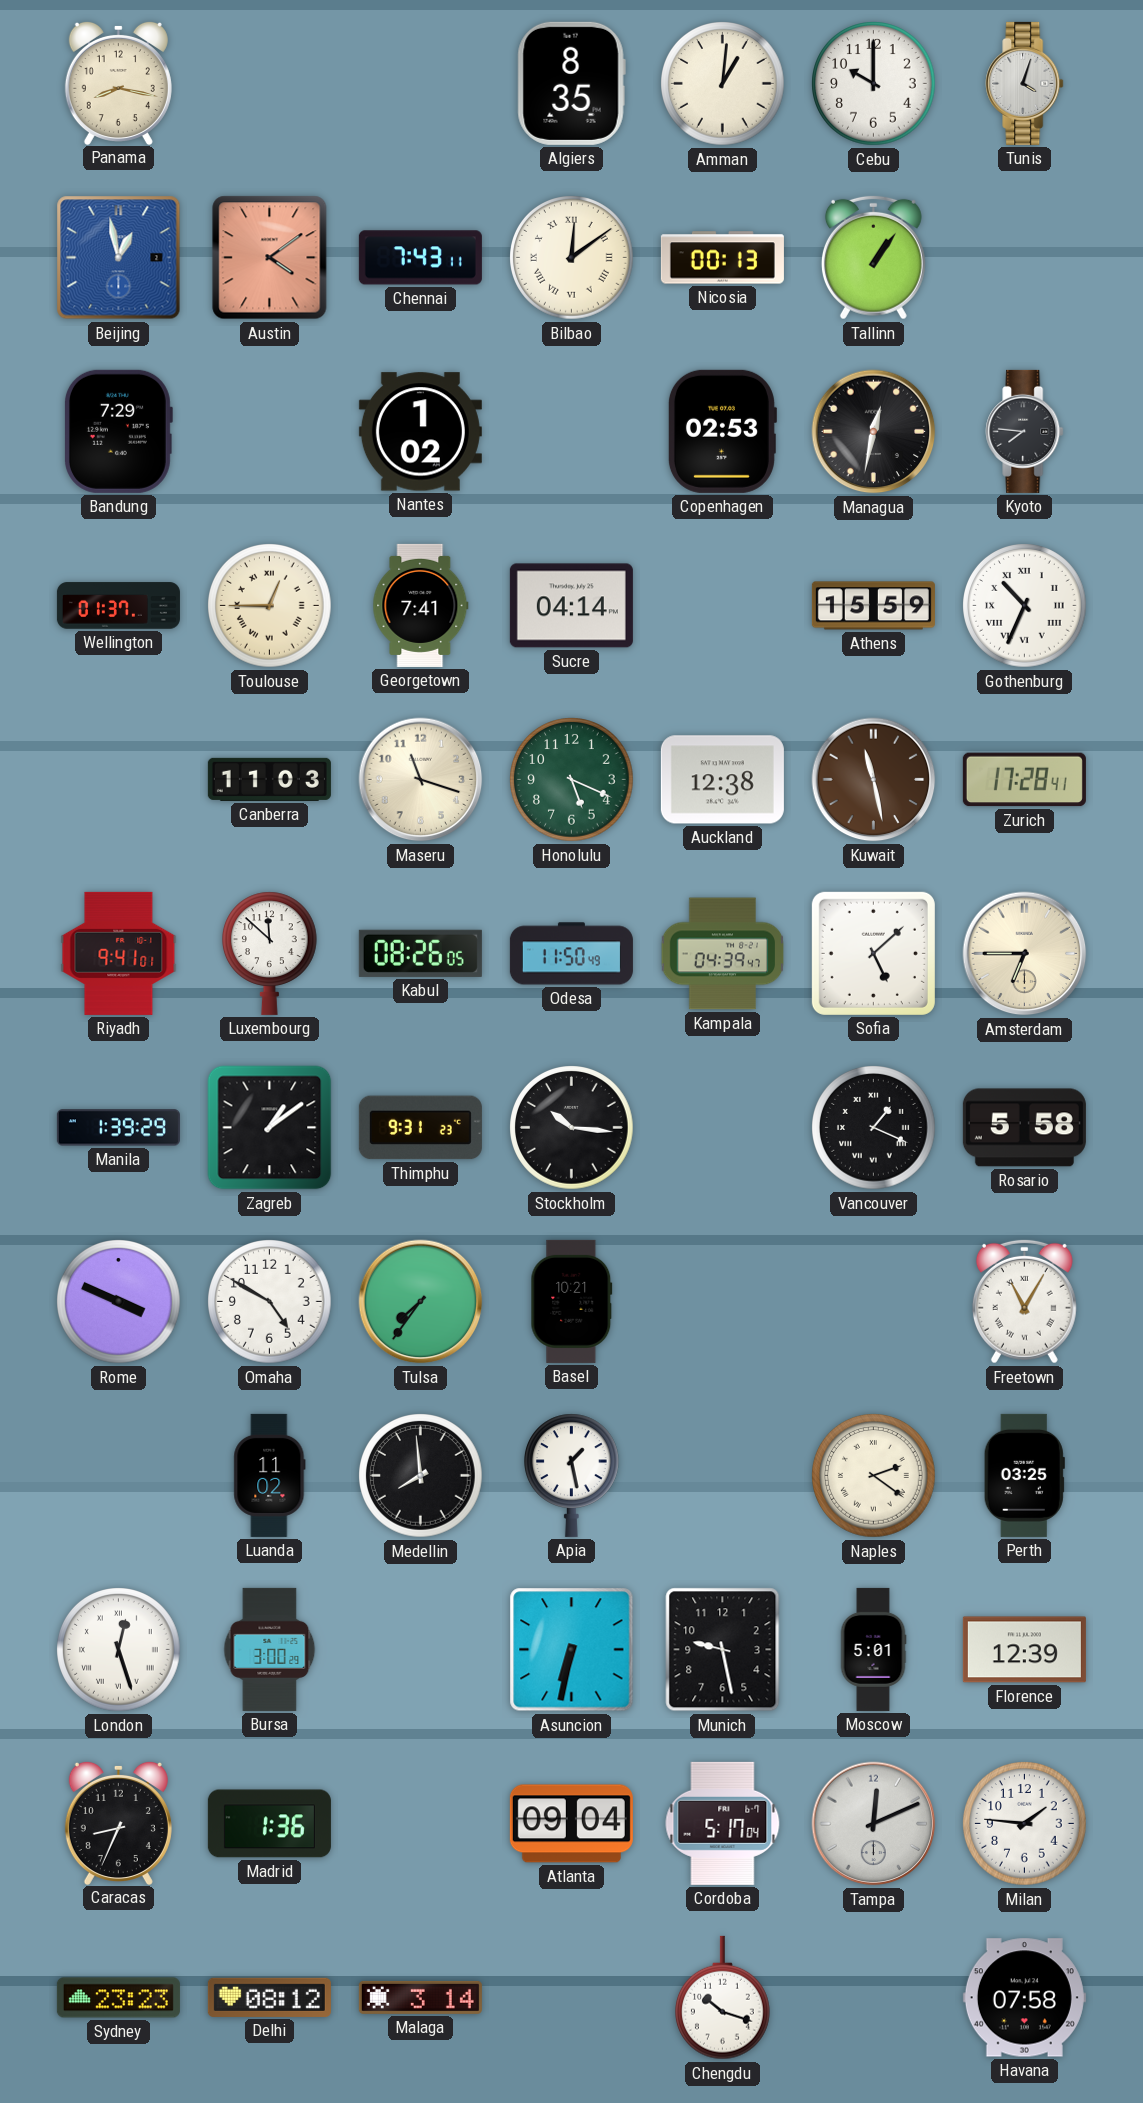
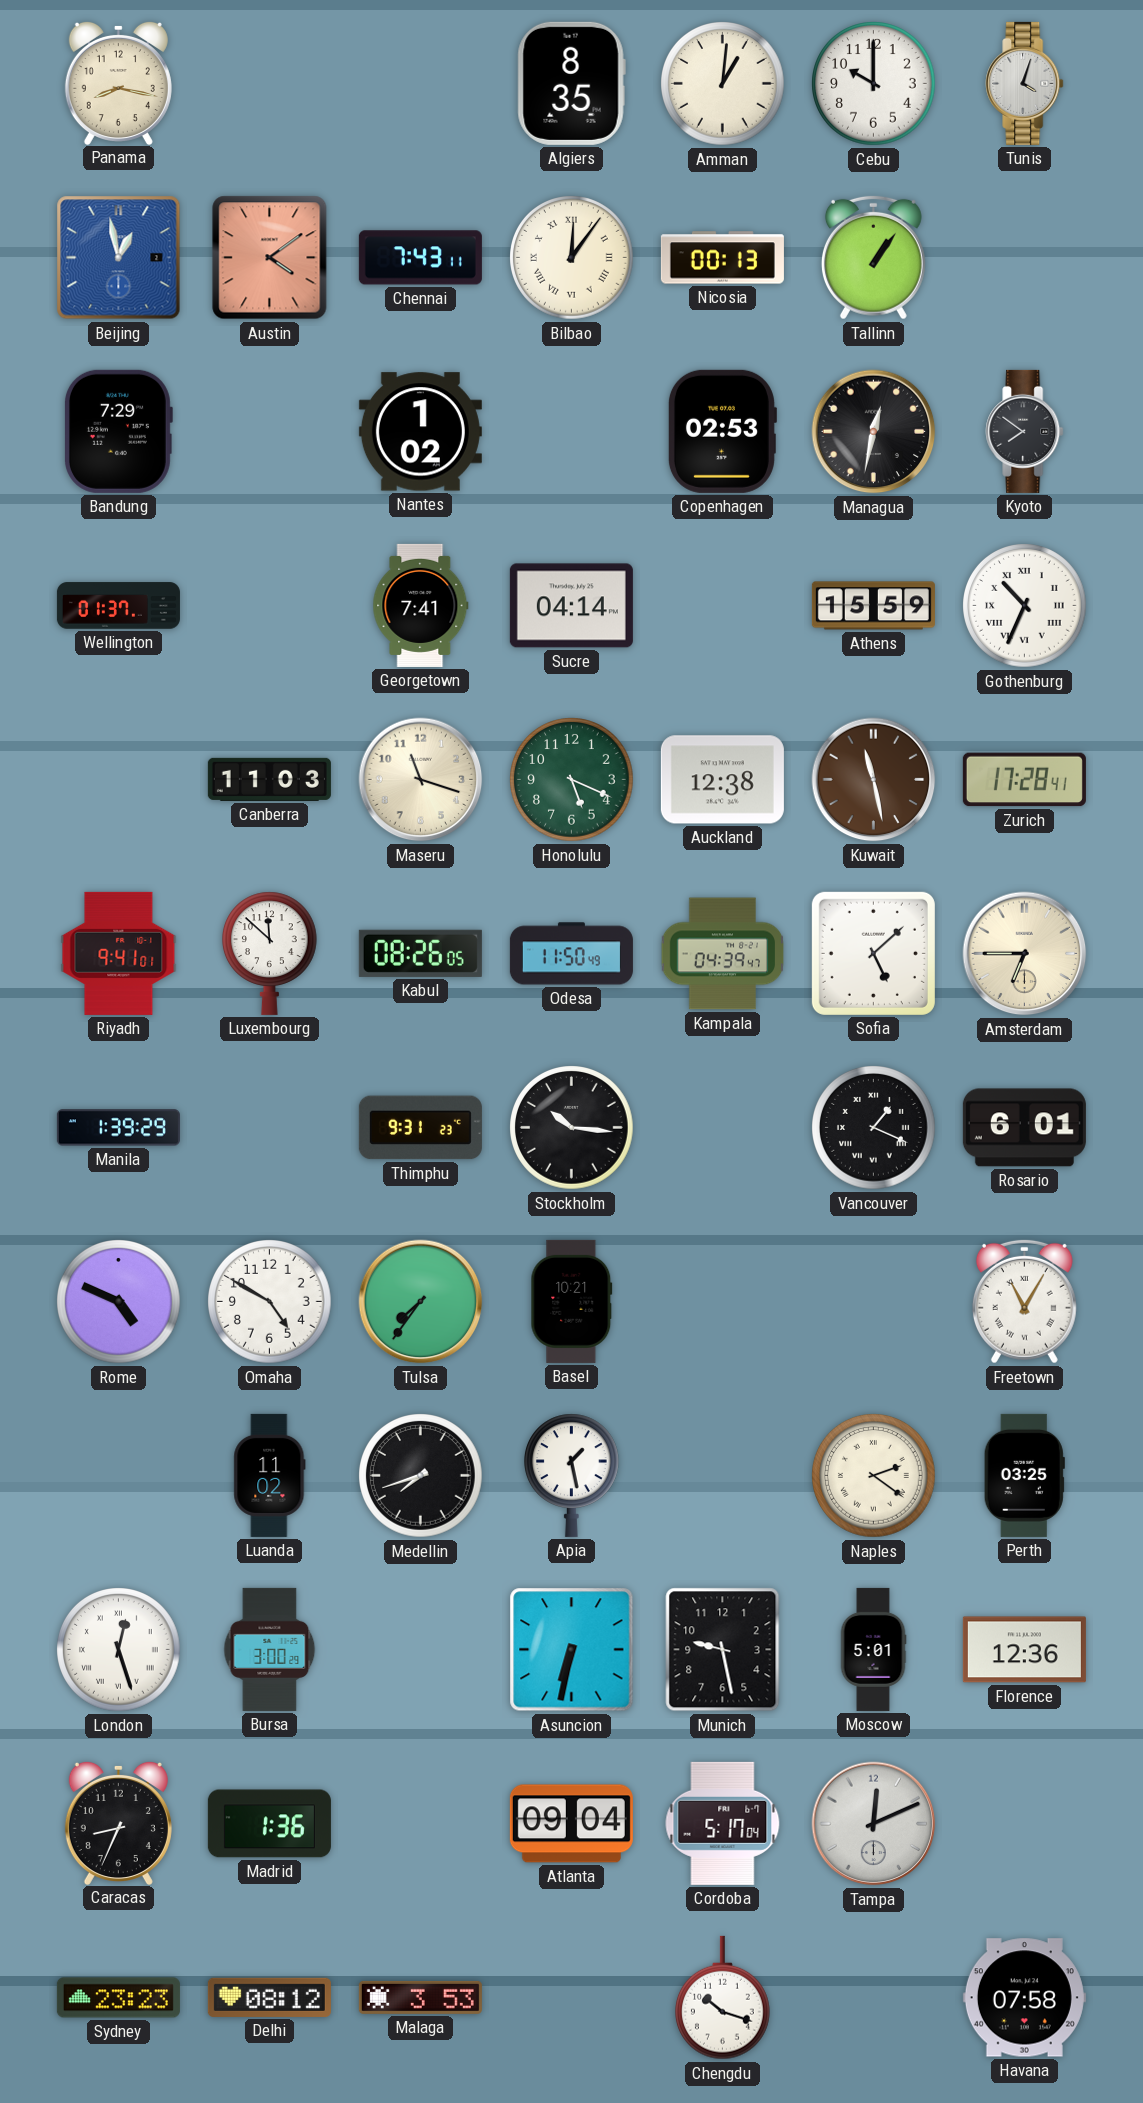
Bilbao: 12:09 -> 12:06
Kyoto: 7:46 -> 7:51
Toulouse: 12:45 -> none
Zagreb: 1:09 -> none
Rosario: 5:58 -> 6:01
Rome: 3:49 -> 4:49
Medellin: 7:59 -> 7:42
Florence: 12:39 -> 12:36
Milan: 1:46 -> none
Malaga: 3:14 -> 3:53
